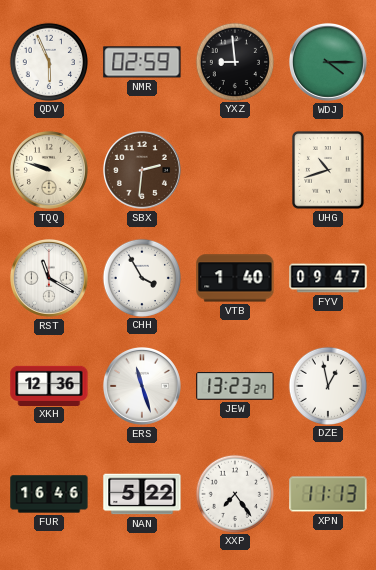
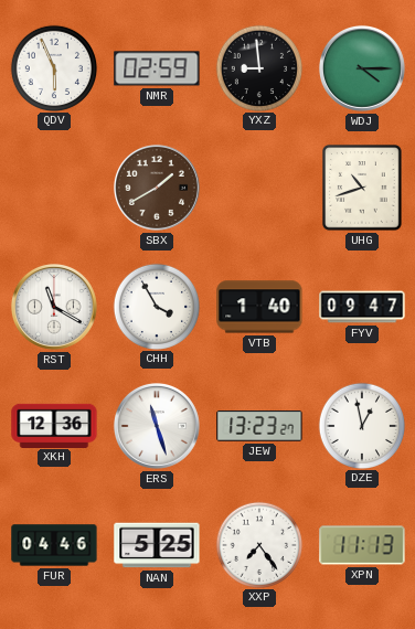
TQQ: 9:48 -> none
SBX: 2:31 -> 1:40
FUR: 16:46 -> 04:46
NAN: 5:22 -> 5:25
